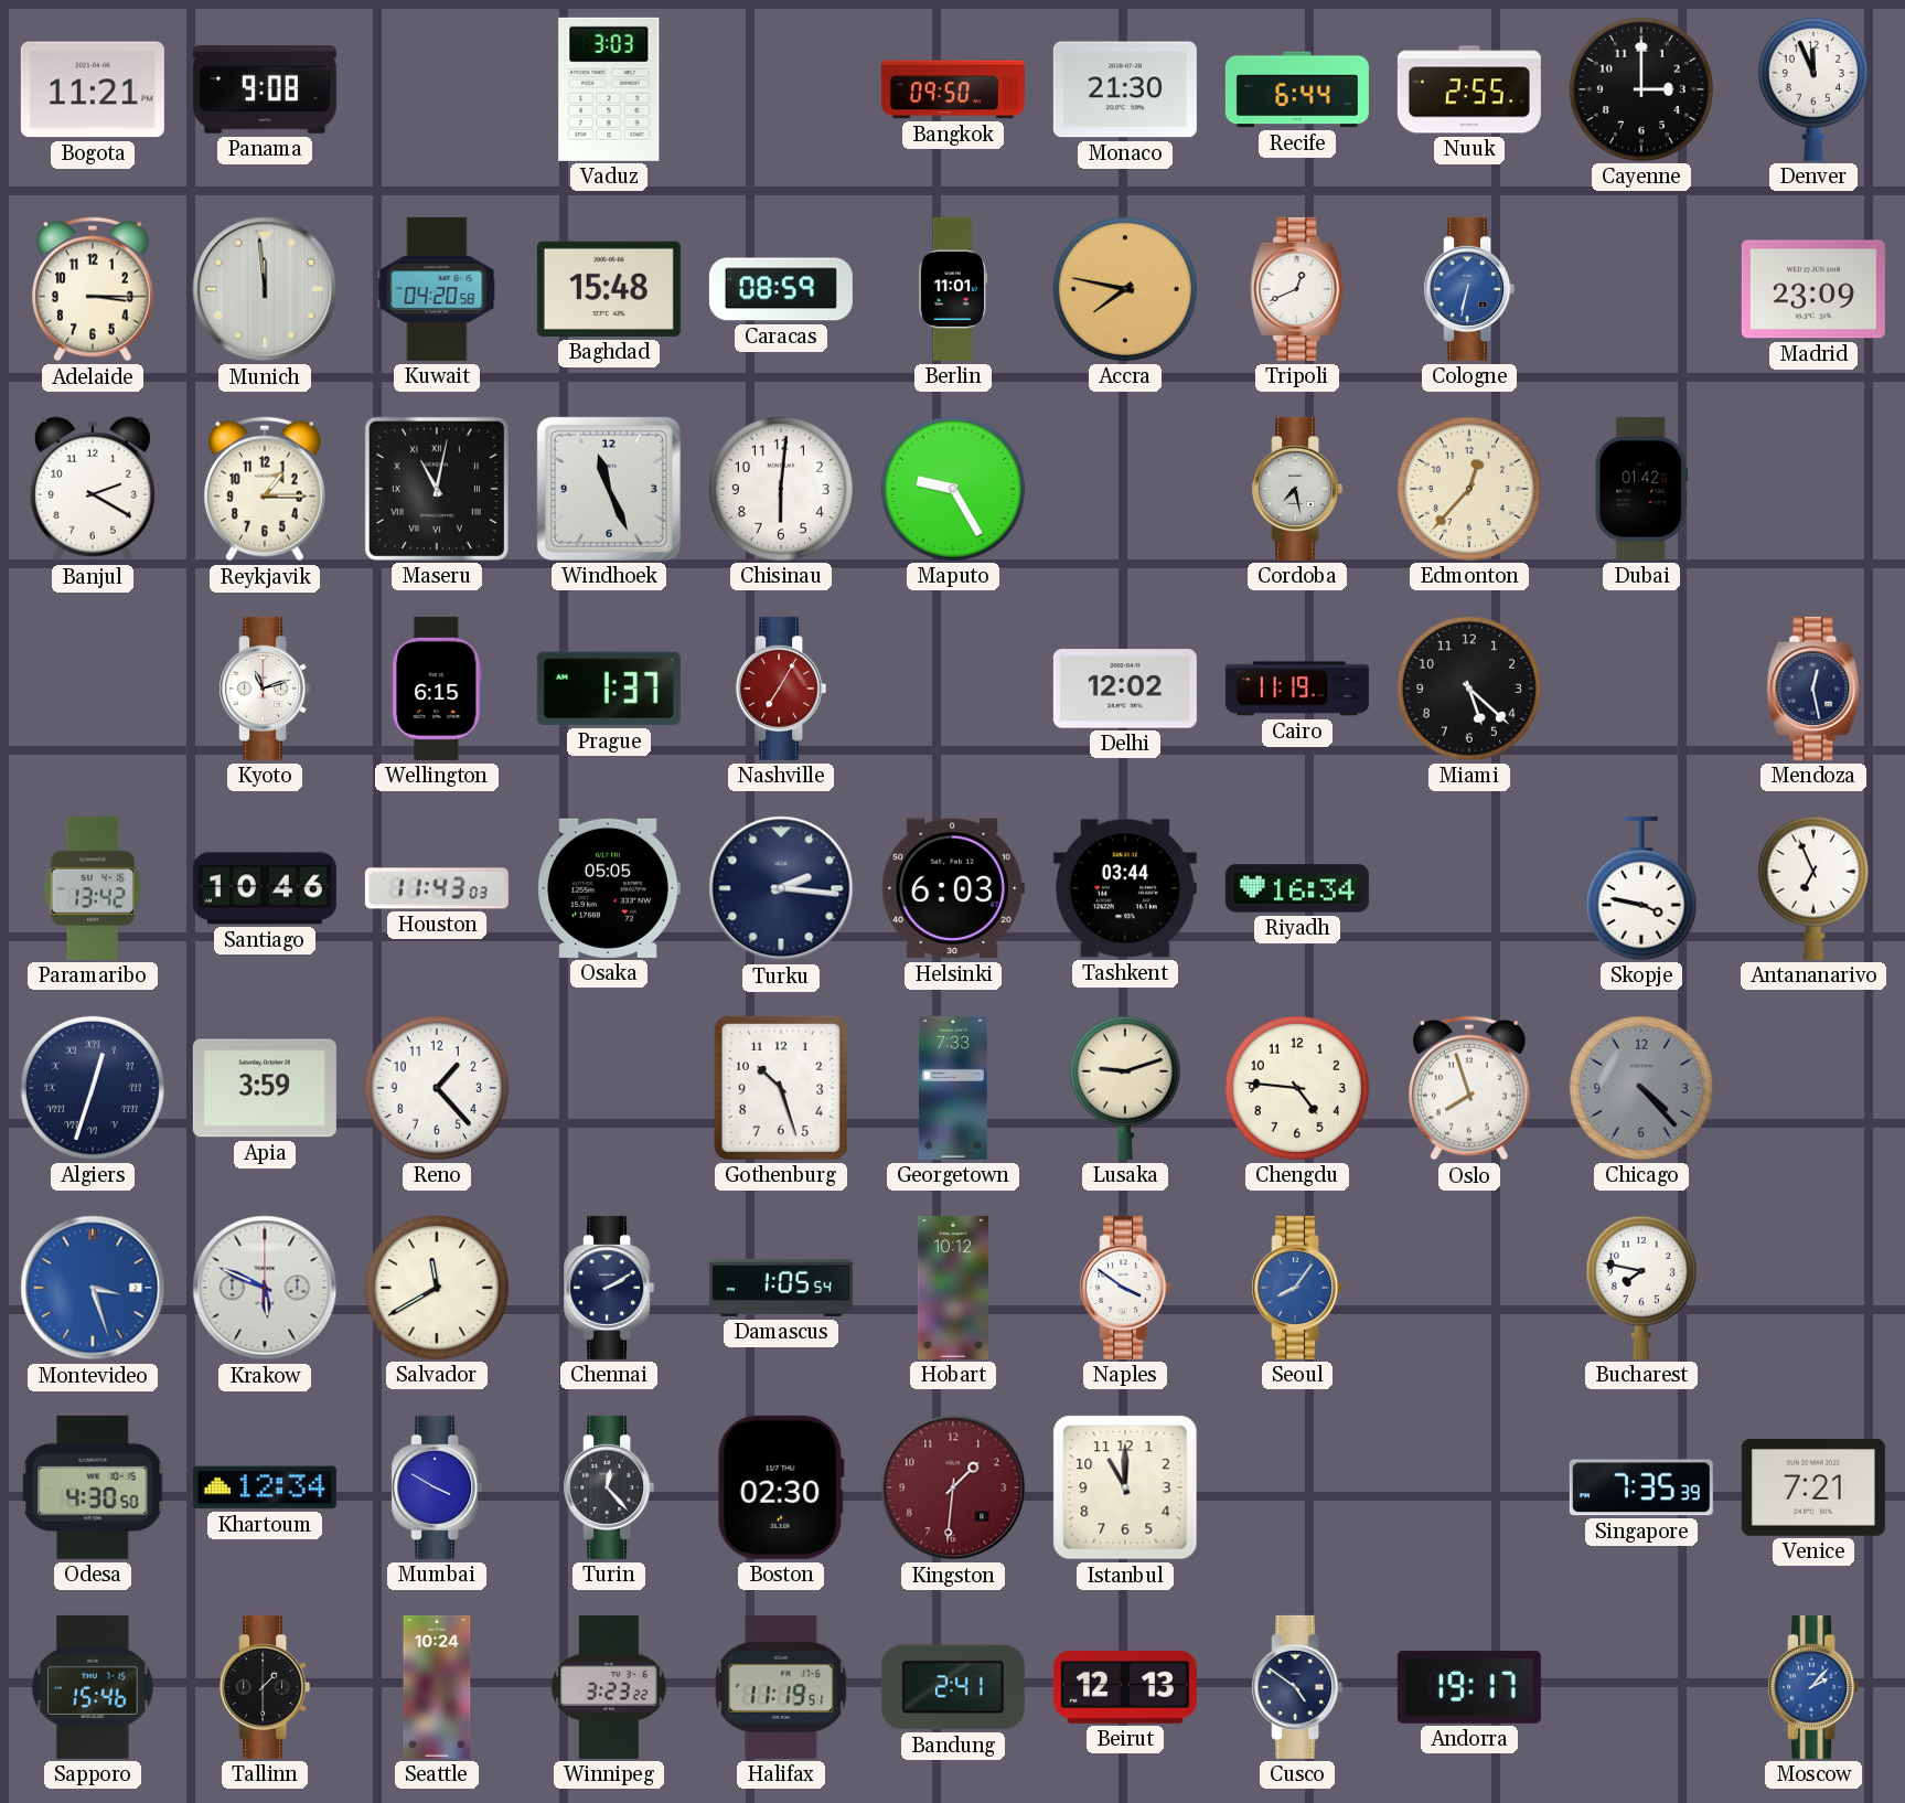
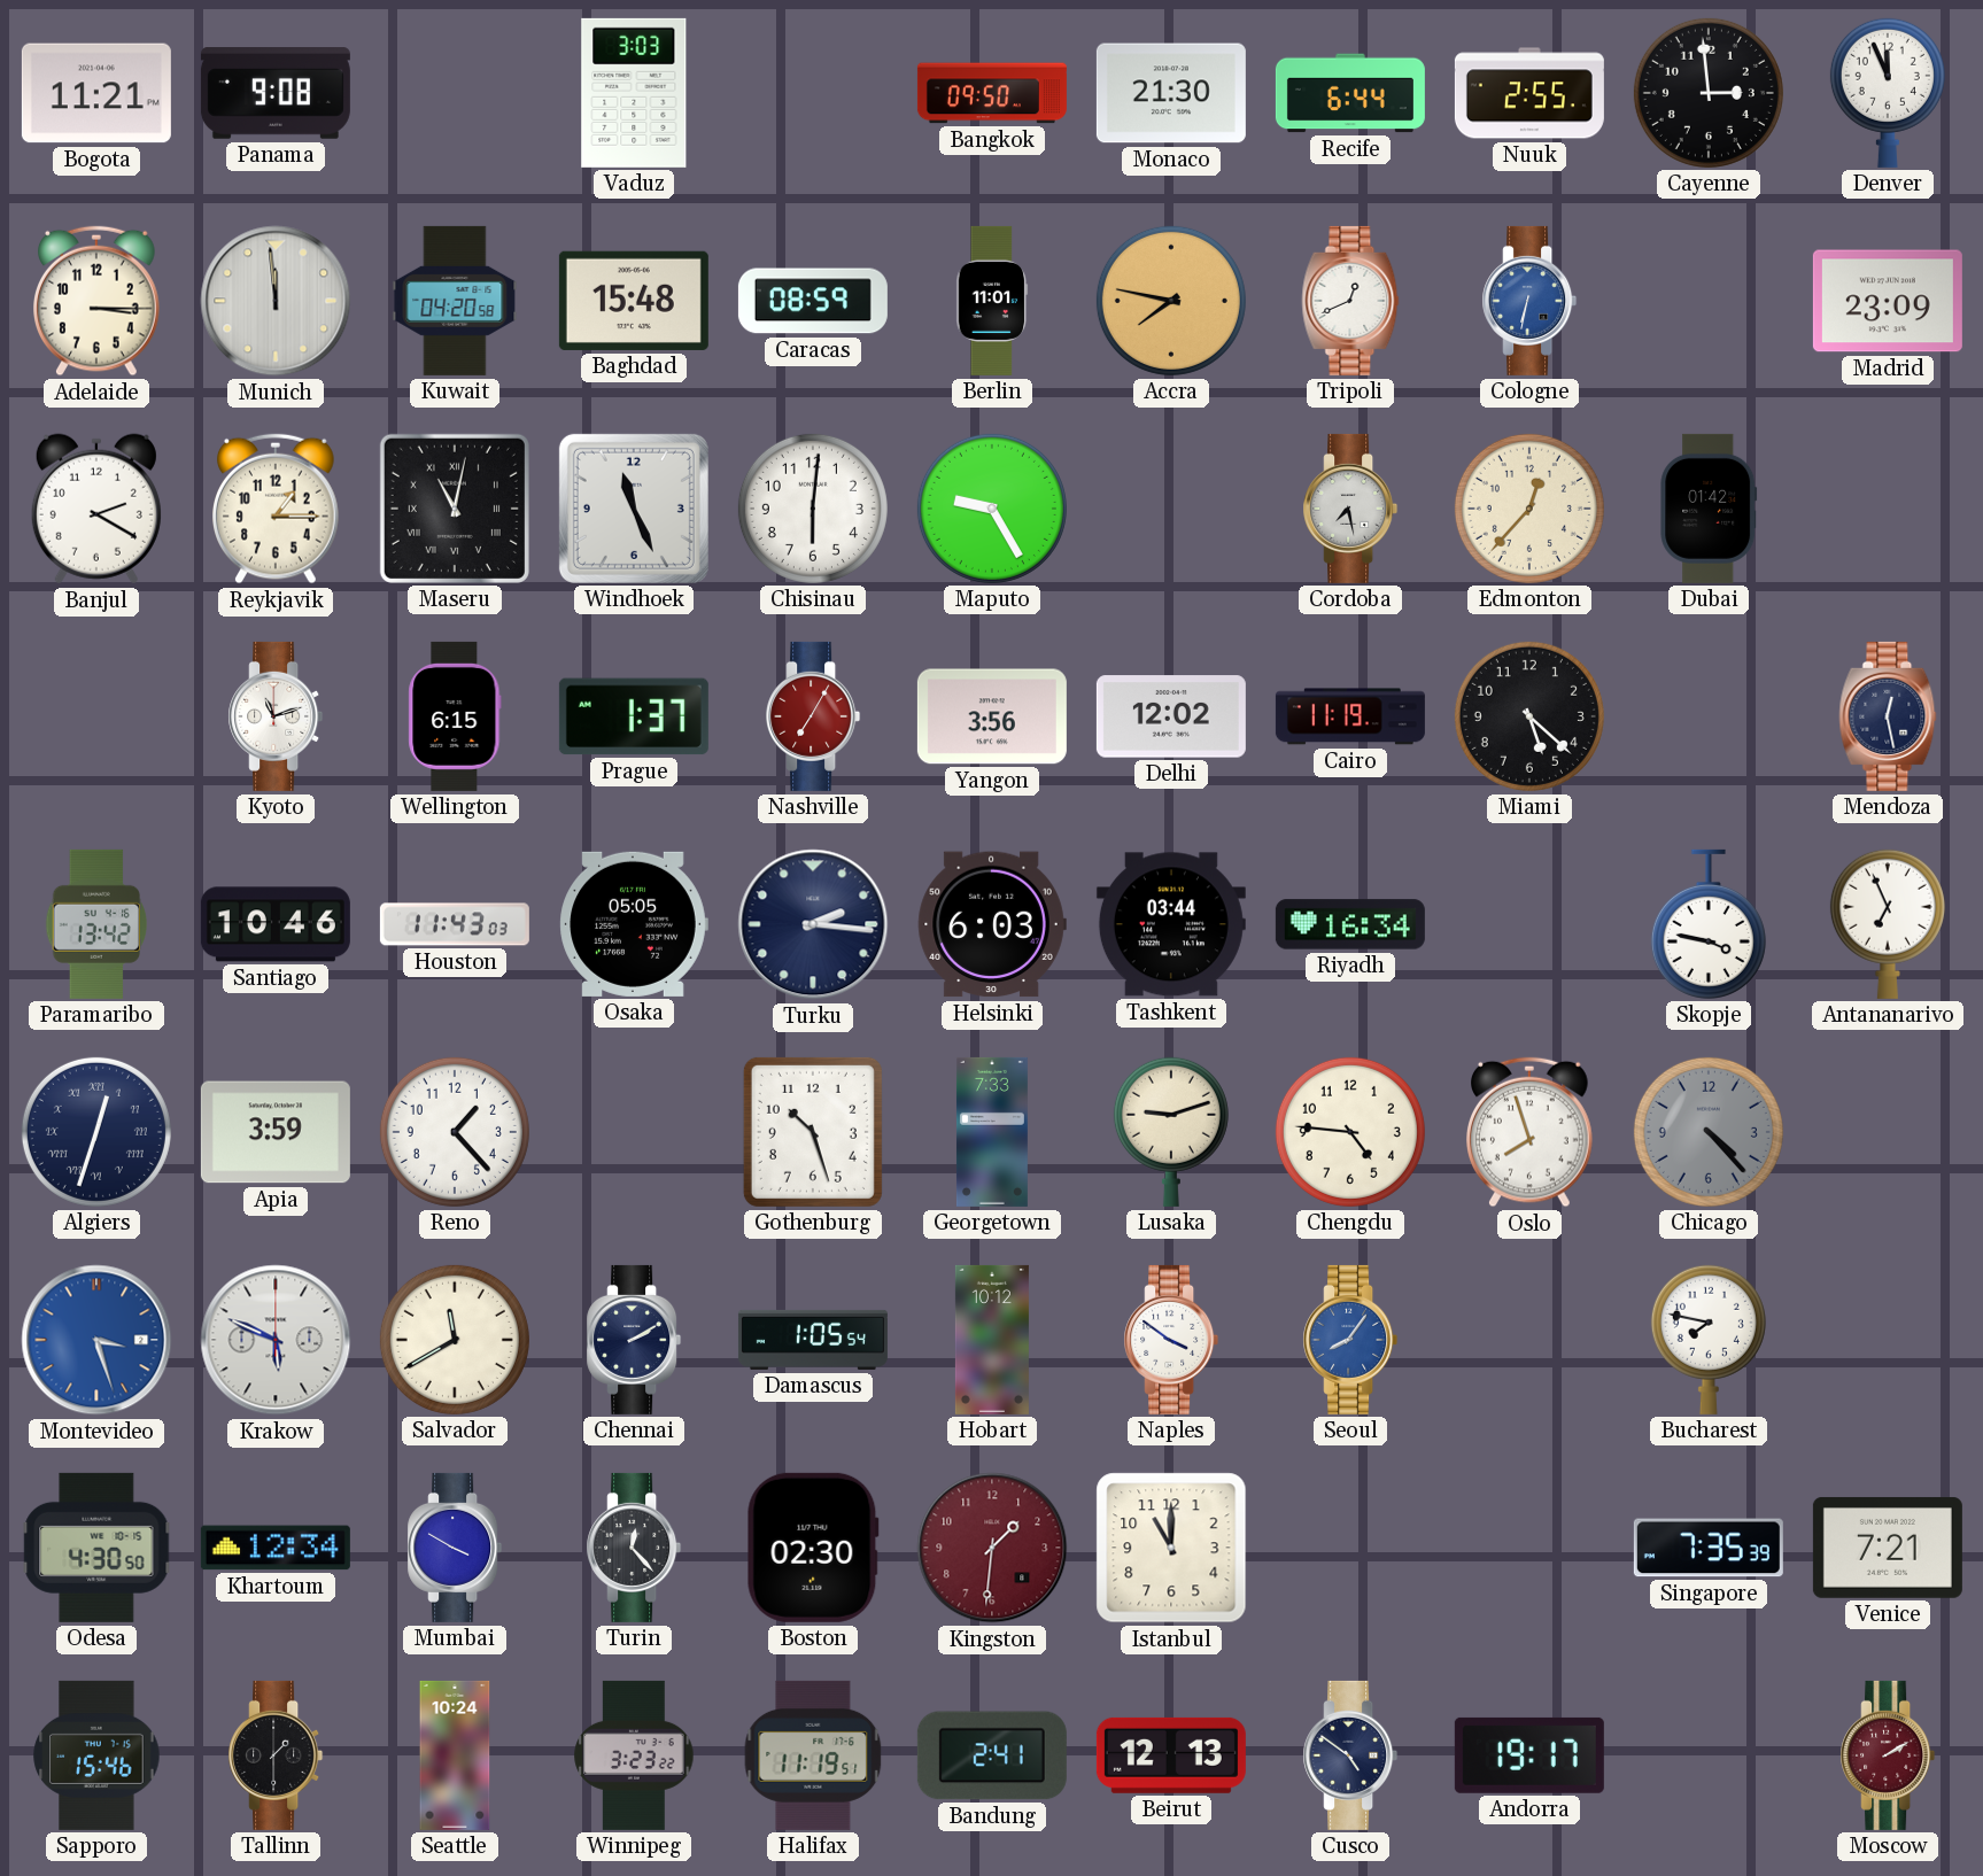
Cayenne: 3:00 -> 2:59
Yangon: none -> 3:56
Moscow: 2:07 -> 2:10
Moscow dial: blue -> burgundy
